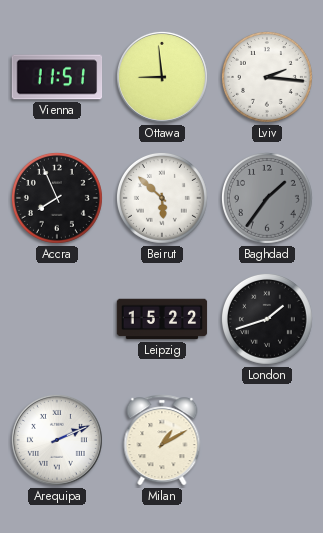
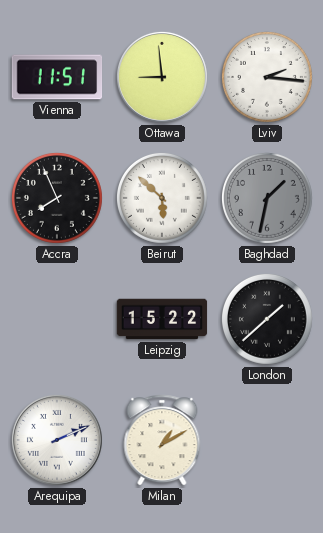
Baghdad: 1:36 -> 1:32
London: 1:42 -> 1:38
